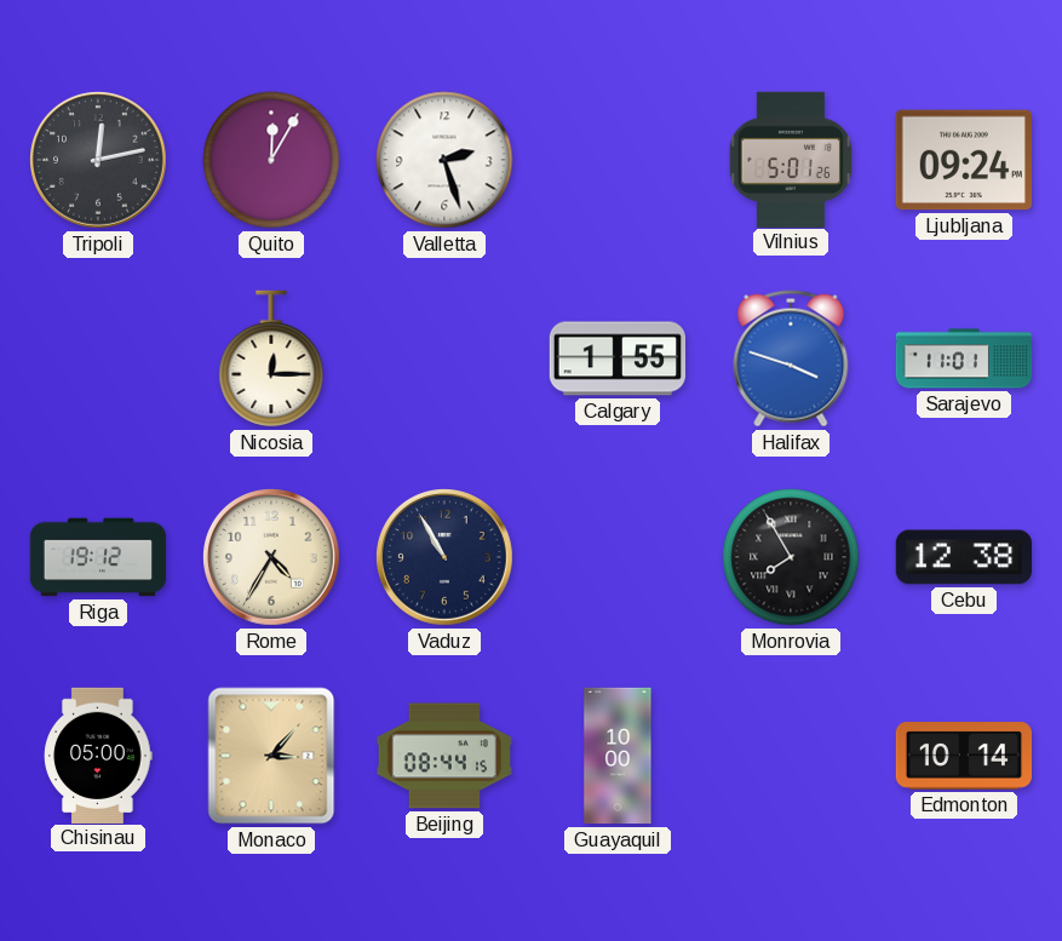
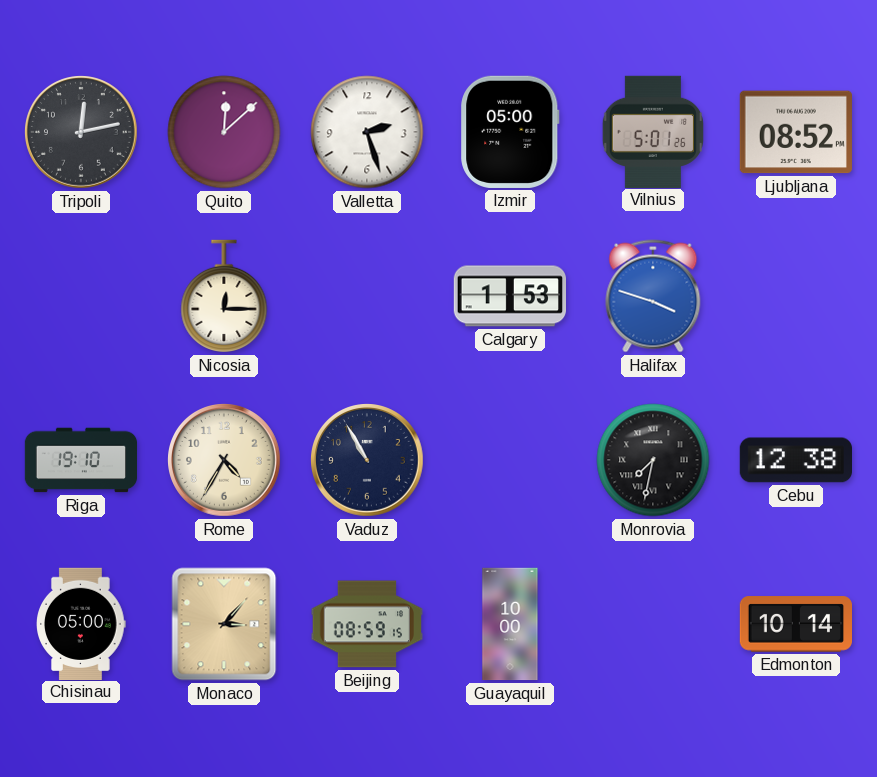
Quito: 12:05 -> 12:08
Izmir: none -> 05:00
Ljubljana: 09:24 -> 08:52
Calgary: 1:55 -> 1:53
Sarajevo: 11:01 -> none
Riga: 19:12 -> 19:10
Monrovia: 7:55 -> 7:32
Beijing: 08:44 -> 08:59
